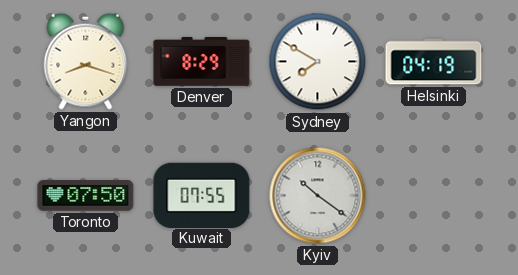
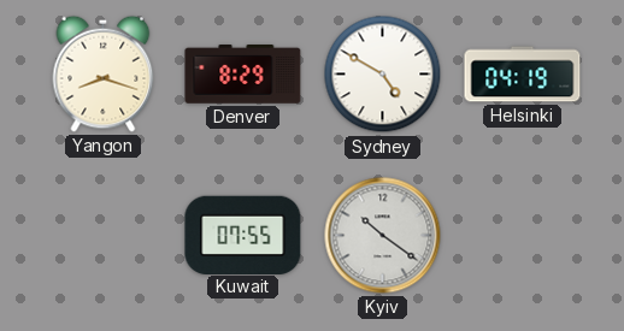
Sydney: 7:50 -> 4:50
Toronto: 07:50 -> none
